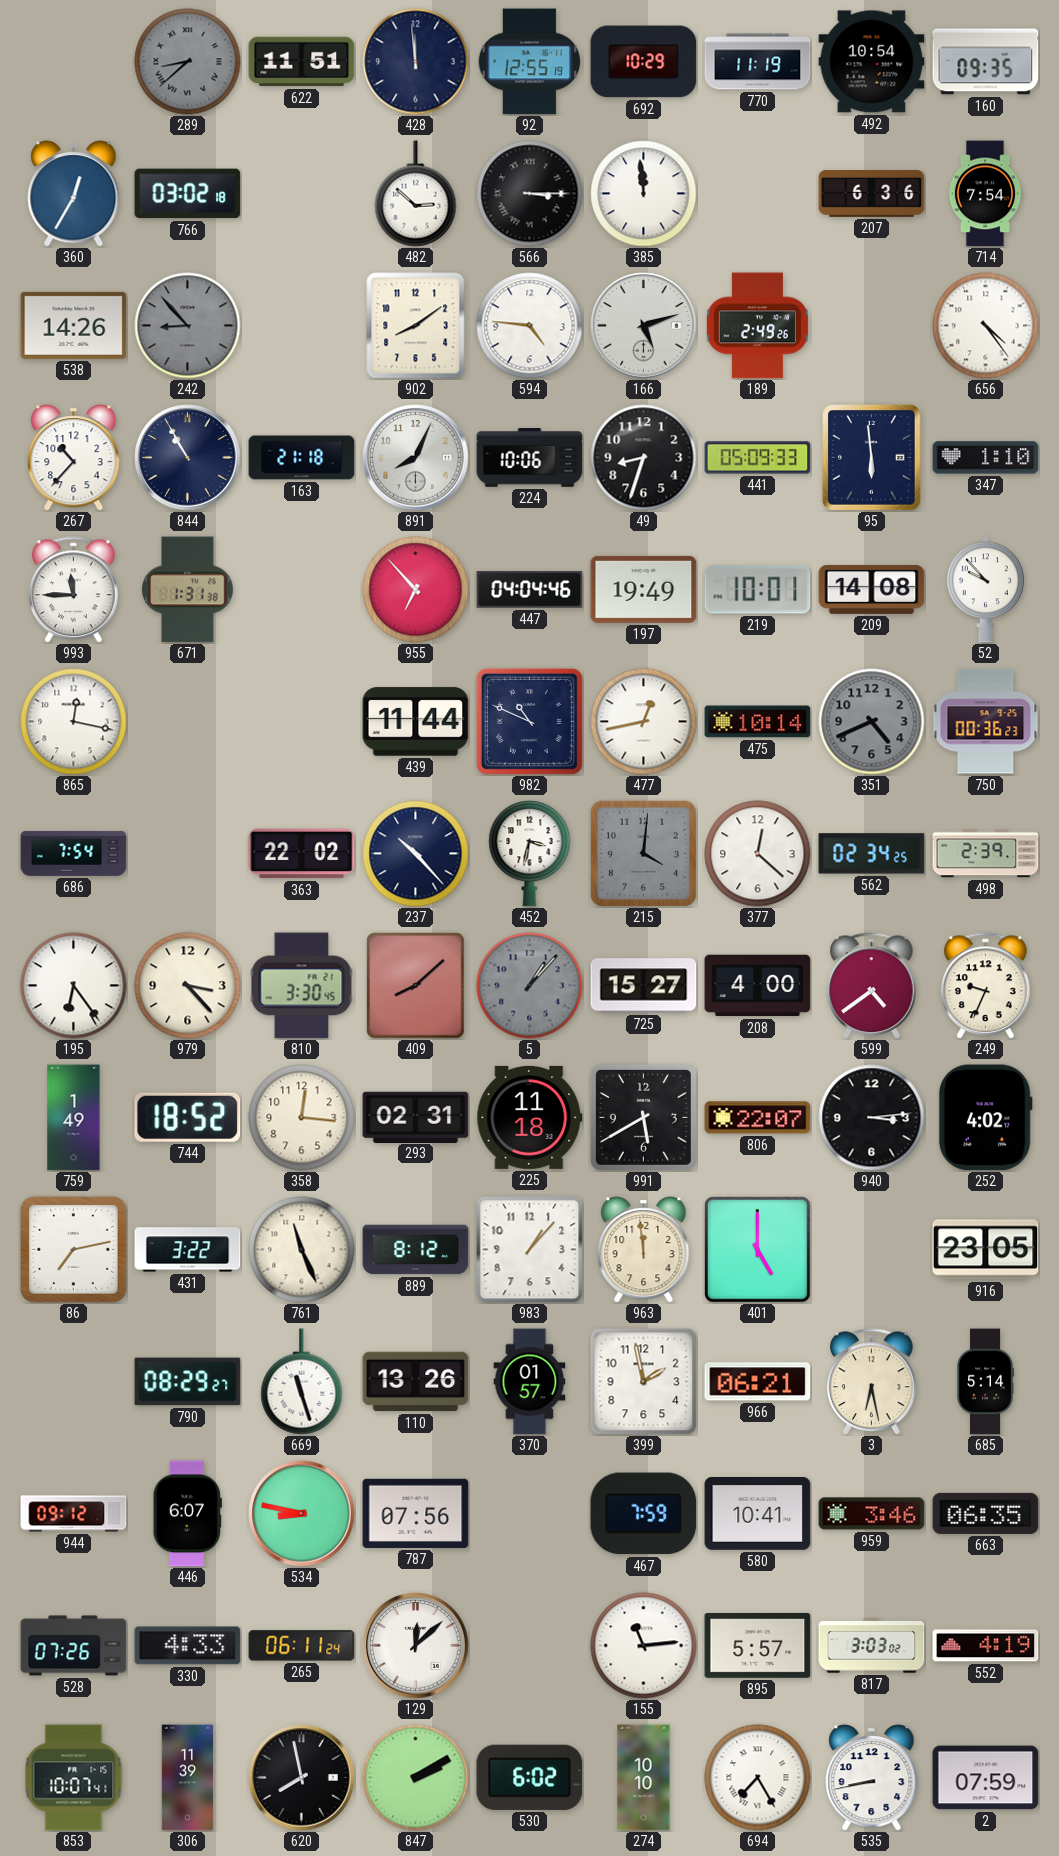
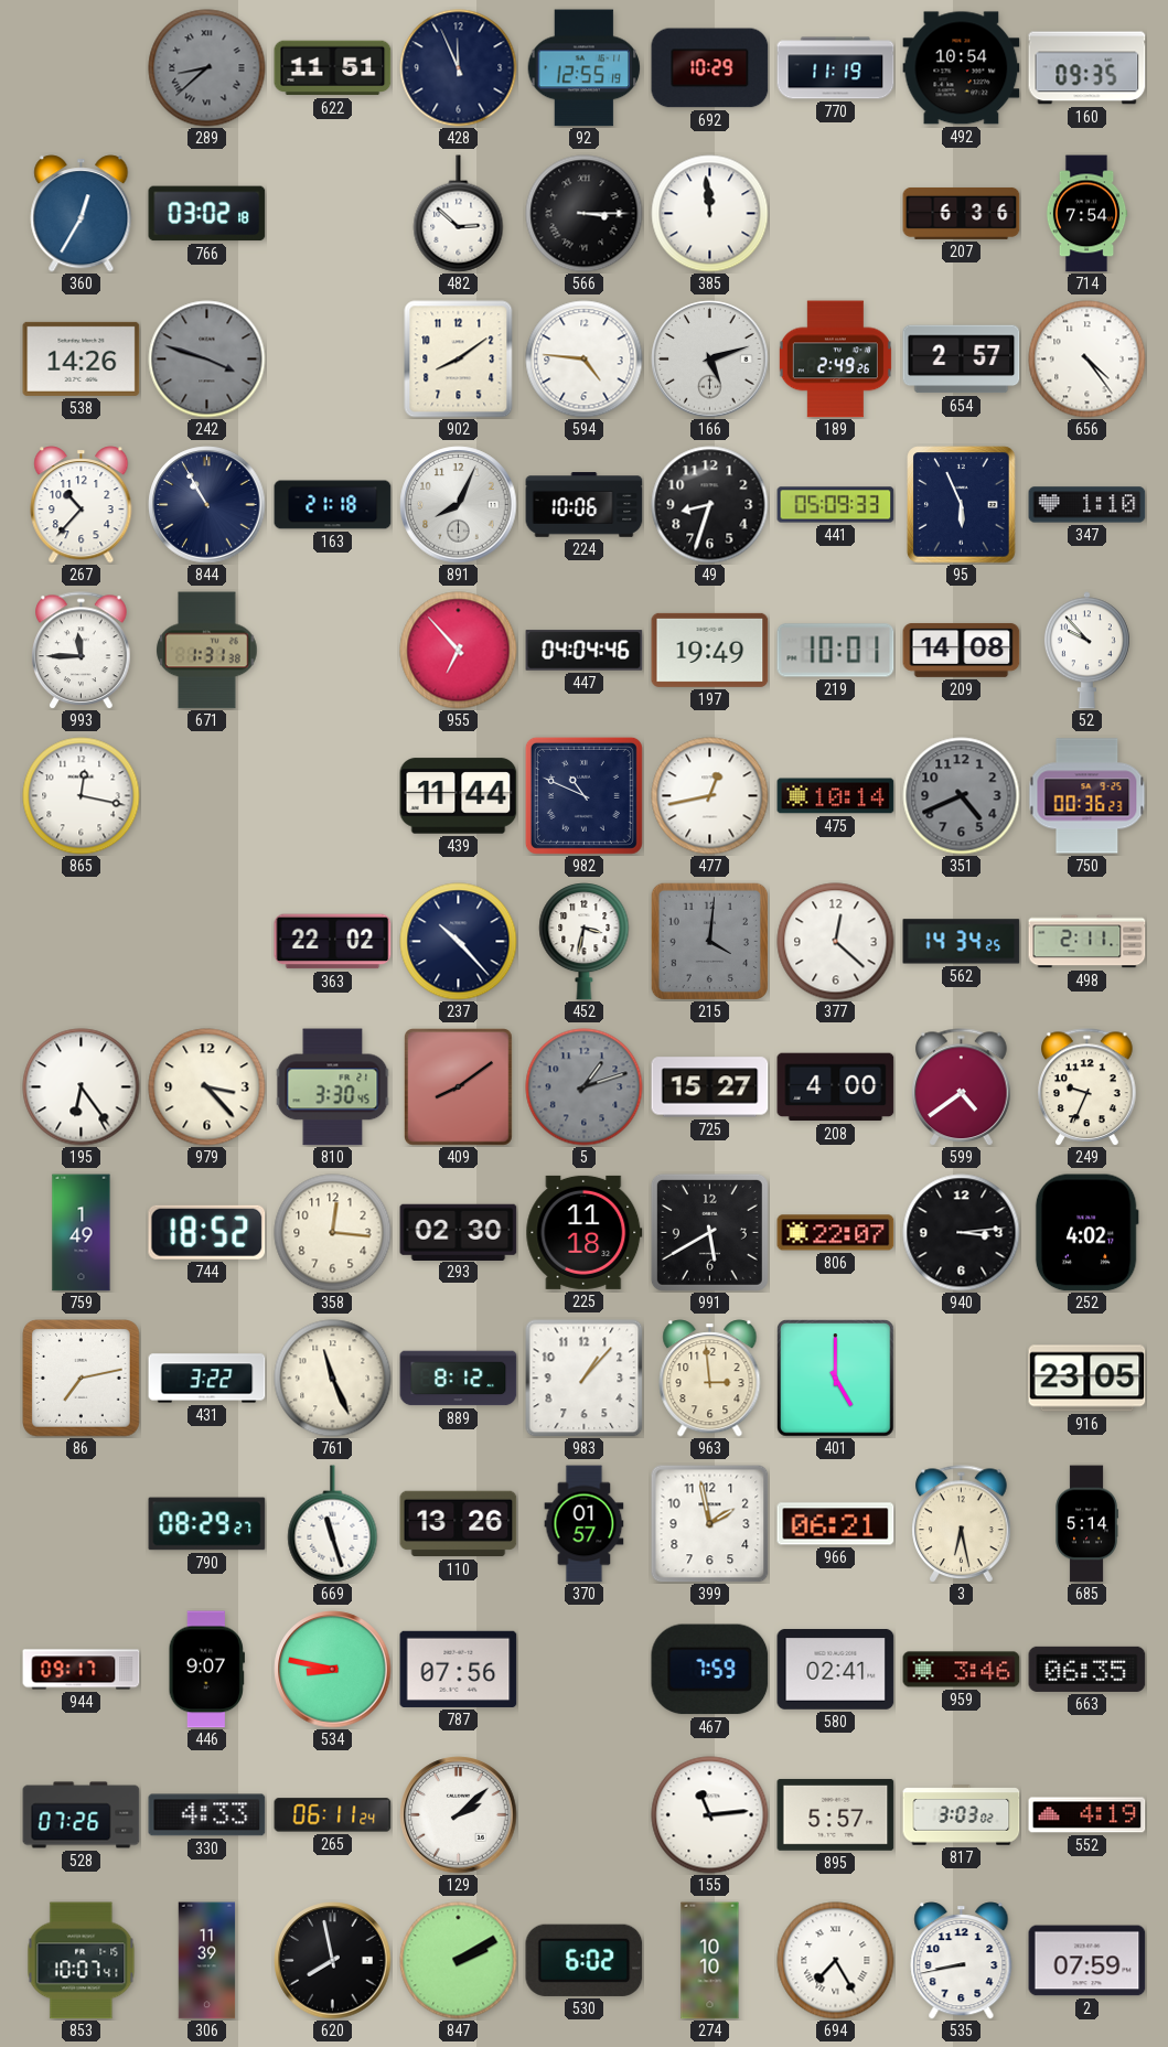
428: 11:59 -> 11:56
242: 8:53 -> 3:48
654: none -> 2:57
95: 5:59 -> 5:56
686: 7:54 -> none
562: 02:34 -> 14:34
498: 2:39 -> 2:11
409: 8:08 -> 8:09
5: 1:07 -> 1:12
293: 02:31 -> 02:30
963: 11:59 -> 2:59
944: 09:12 -> 09:17
446: 6:07 -> 9:07
580: 10:41 -> 02:41
129: 12:08 -> 2:08
